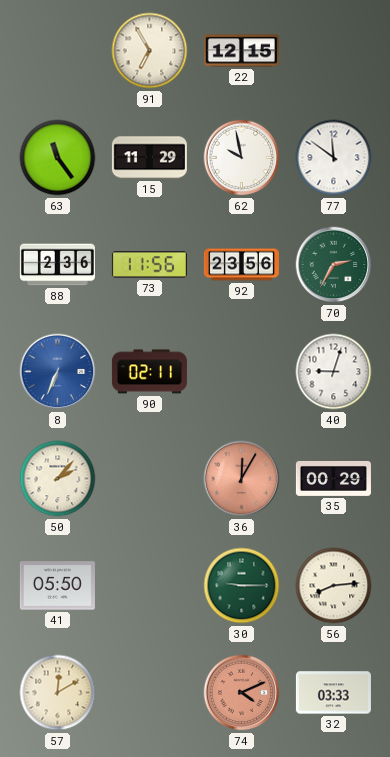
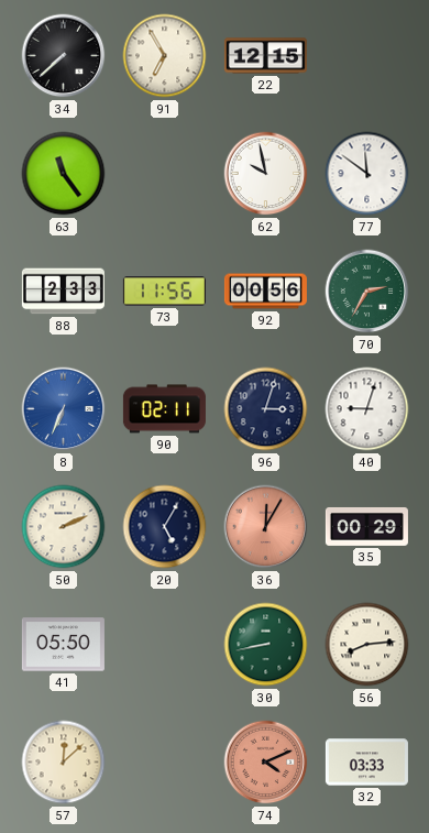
34: none -> 7:38
15: 11:29 -> none
88: 2:36 -> 2:33
92: 23:56 -> 00:56
96: none -> 3:03
50: 2:07 -> 2:11
20: none -> 5:05
30: 9:15 -> 8:43
57: 12:10 -> 12:08
